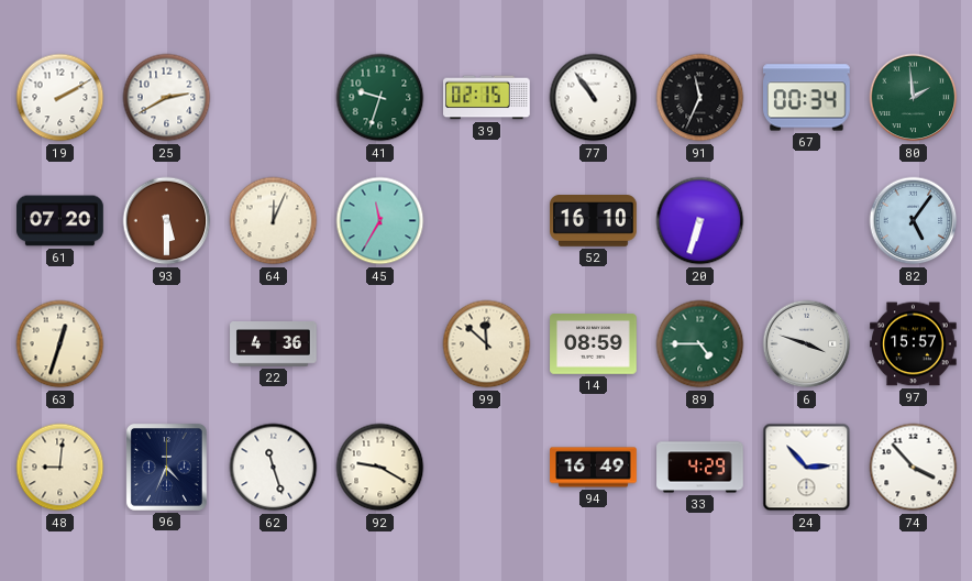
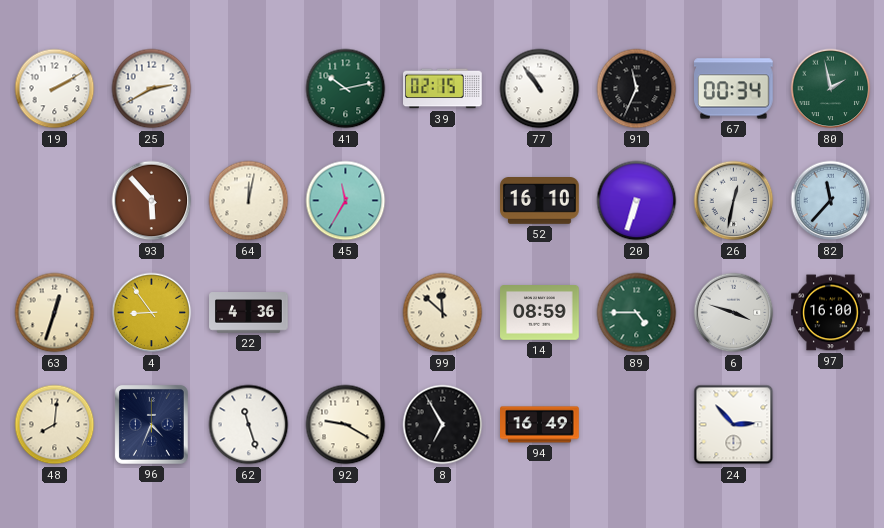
41: 9:33 -> 10:13
80: 1:59 -> 1:58
61: 07:20 -> none
93: 5:30 -> 5:53
64: 12:04 -> 12:02
26: none -> 12:32
82: 5:06 -> 11:37
4: none -> 8:54
97: 15:57 -> 16:00
48: 9:01 -> 8:01
8: none -> 6:55
33: 4:29 -> none
74: 3:53 -> none
